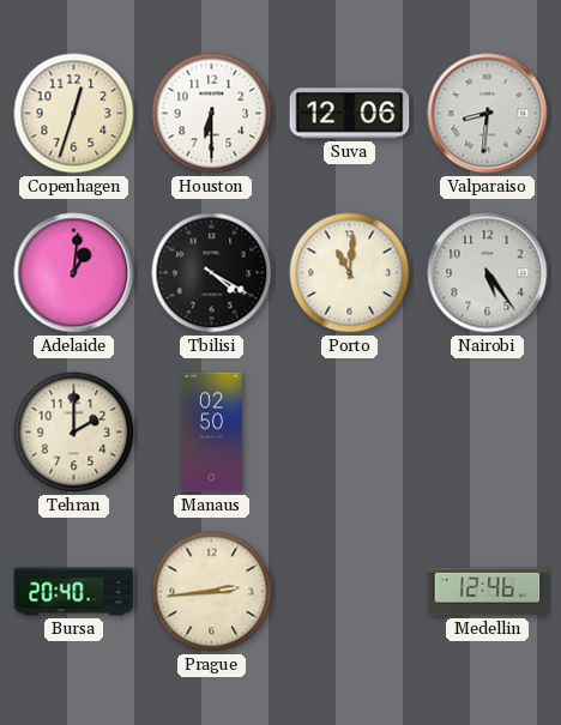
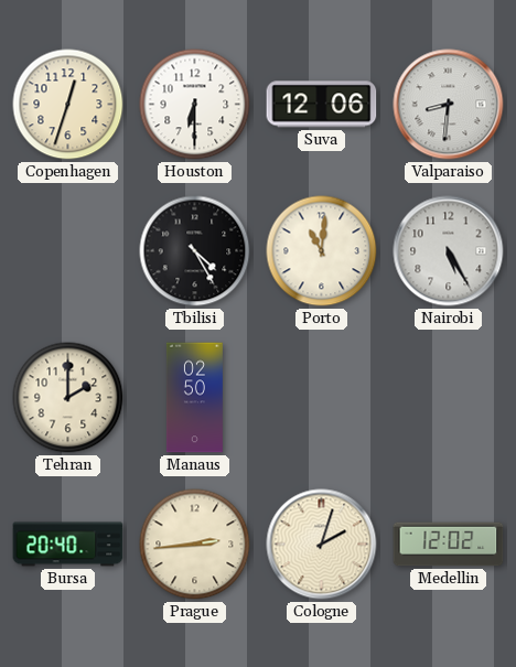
Adelaide: 1:01 -> none
Tbilisi: 4:20 -> 4:25
Nairobi: 5:24 -> 5:25
Cologne: none -> 2:03
Medellin: 12:46 -> 12:02
